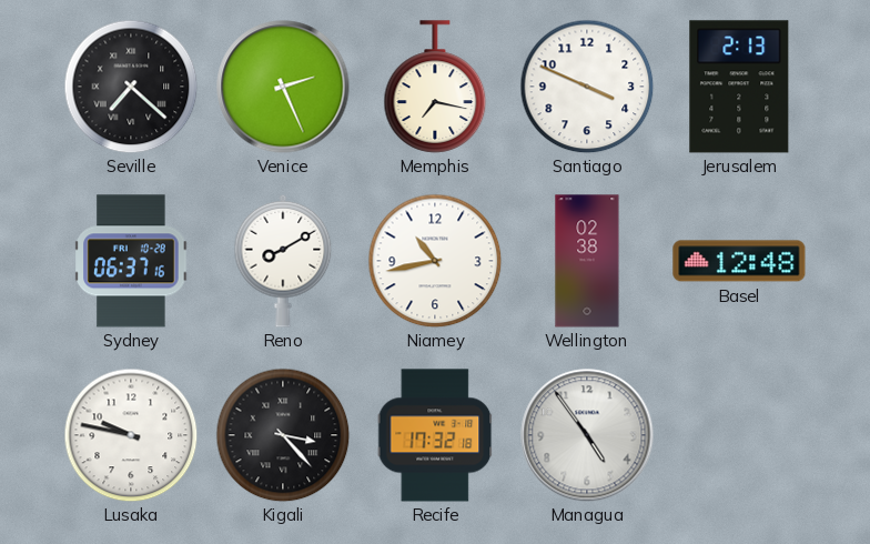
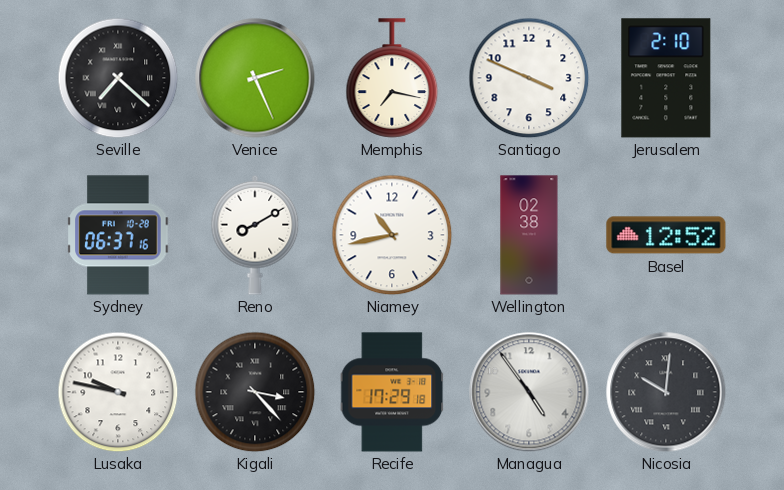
Jerusalem: 2:13 -> 2:10
Basel: 12:48 -> 12:52
Recife: 17:32 -> 17:29
Nicosia: none -> 10:01
